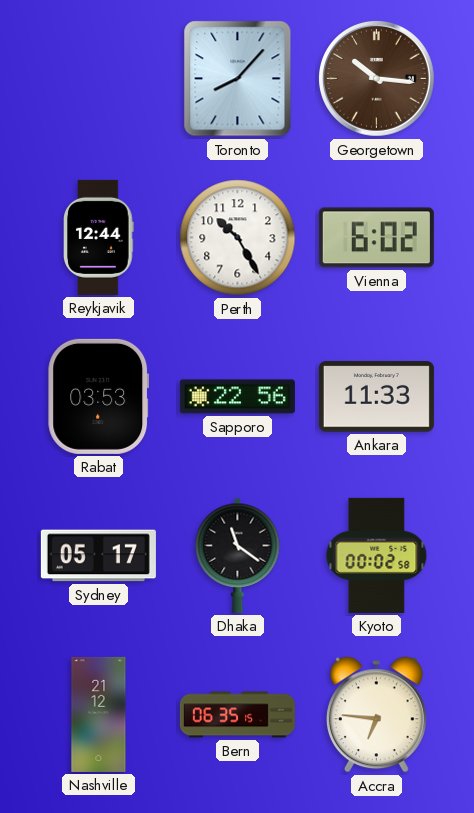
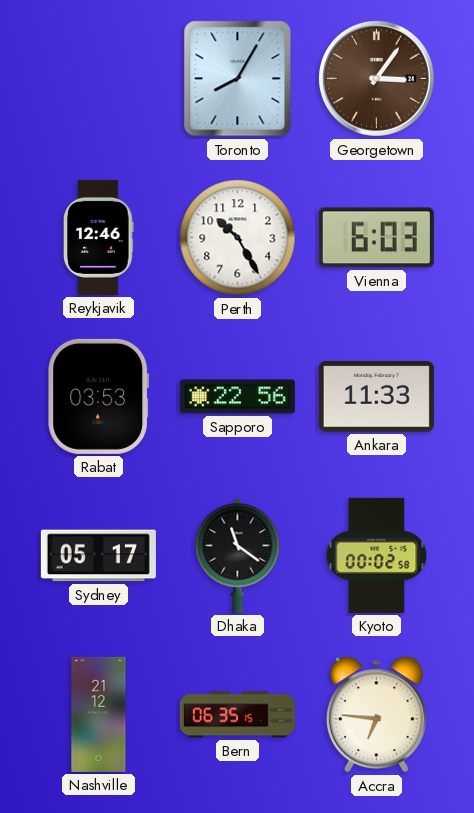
Toronto: 8:07 -> 8:05
Georgetown: 10:16 -> 3:06
Reykjavik: 12:44 -> 12:46
Vienna: 6:02 -> 6:03
